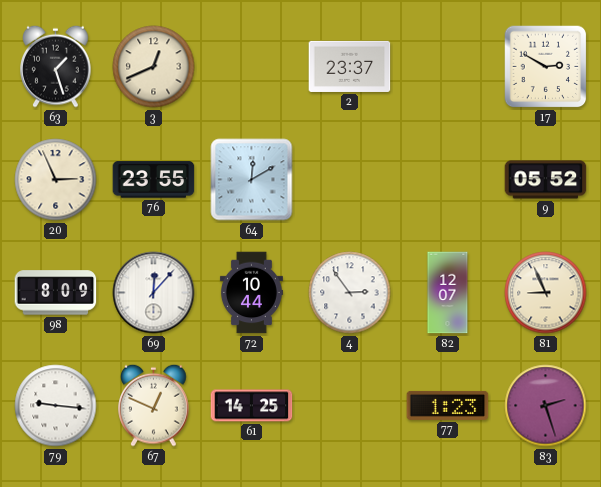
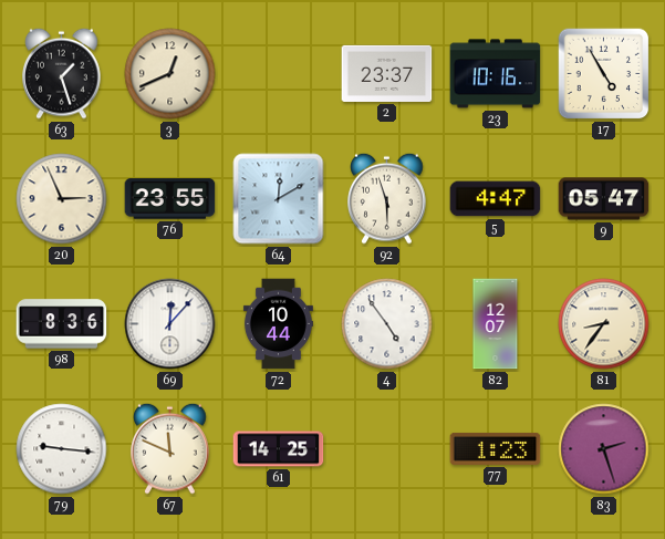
23: none -> 10:16
17: 2:50 -> 4:55
92: none -> 5:57
5: none -> 4:47
9: 05:52 -> 05:47
98: 8:09 -> 8:36
4: 2:54 -> 4:54
81: 8:56 -> 8:36
67: 12:49 -> 11:49
